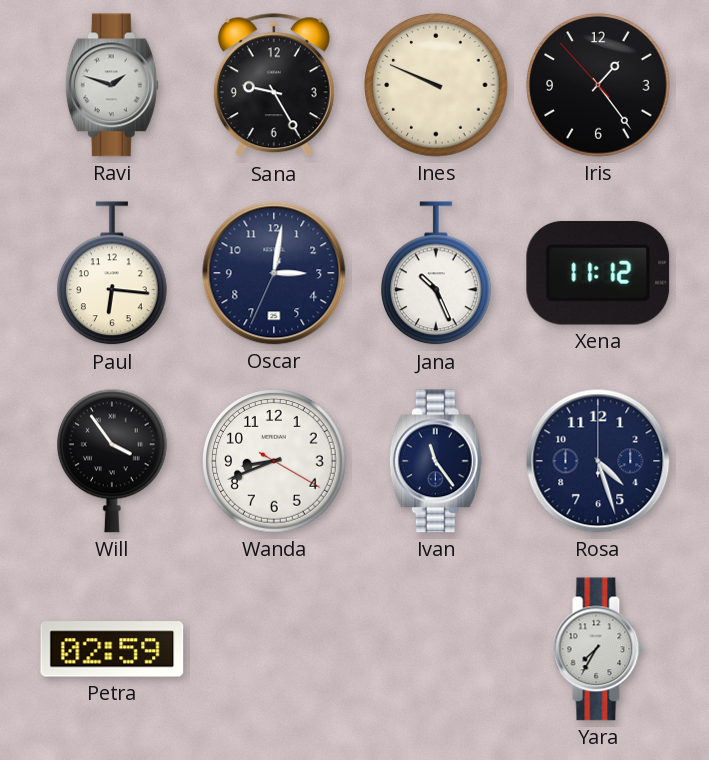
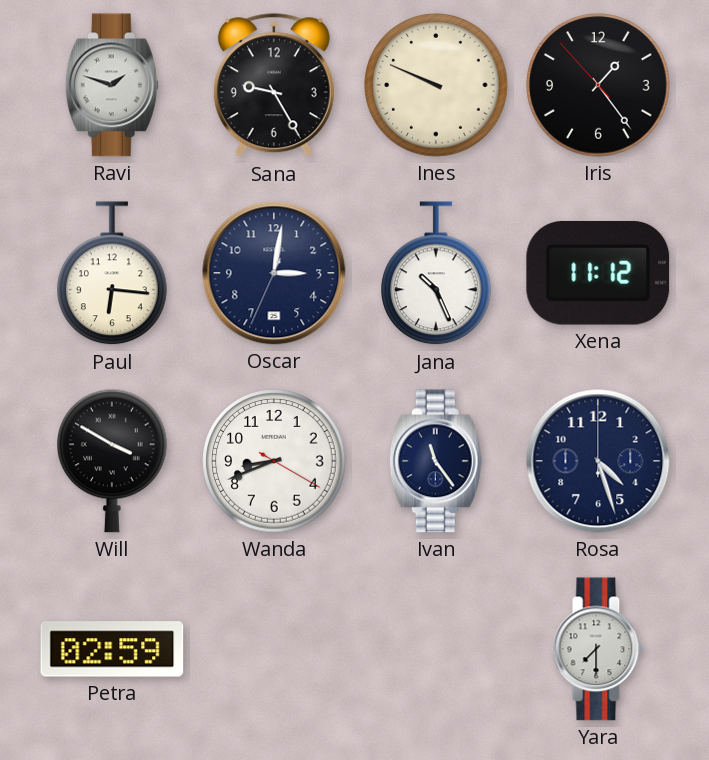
Will: 3:54 -> 3:50
Yara: 7:35 -> 7:30
